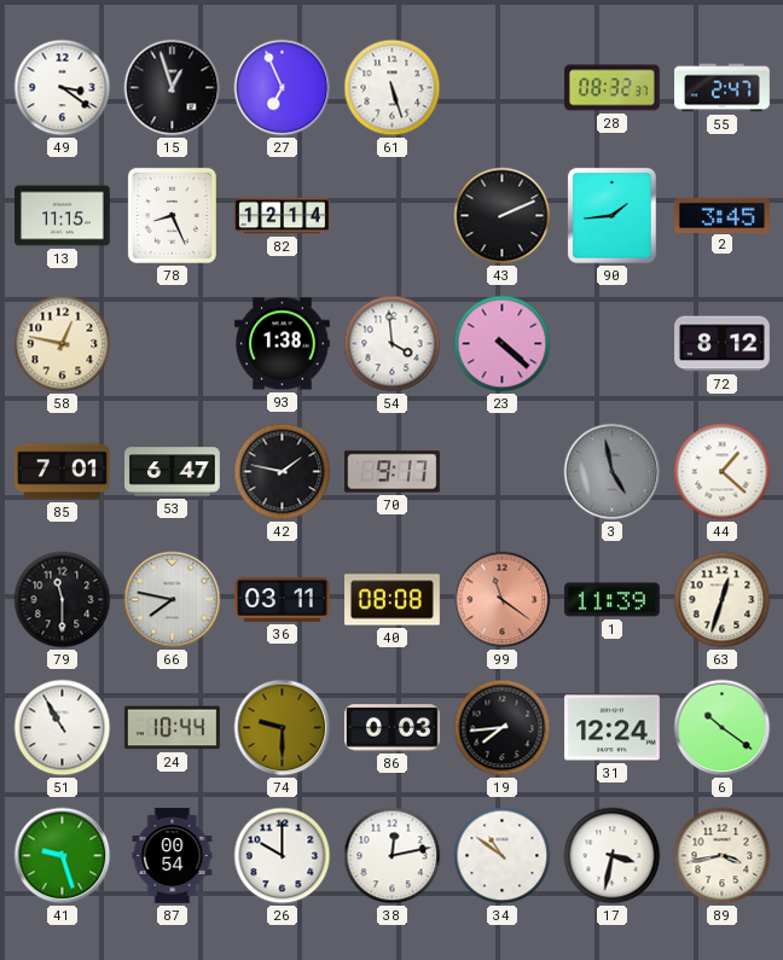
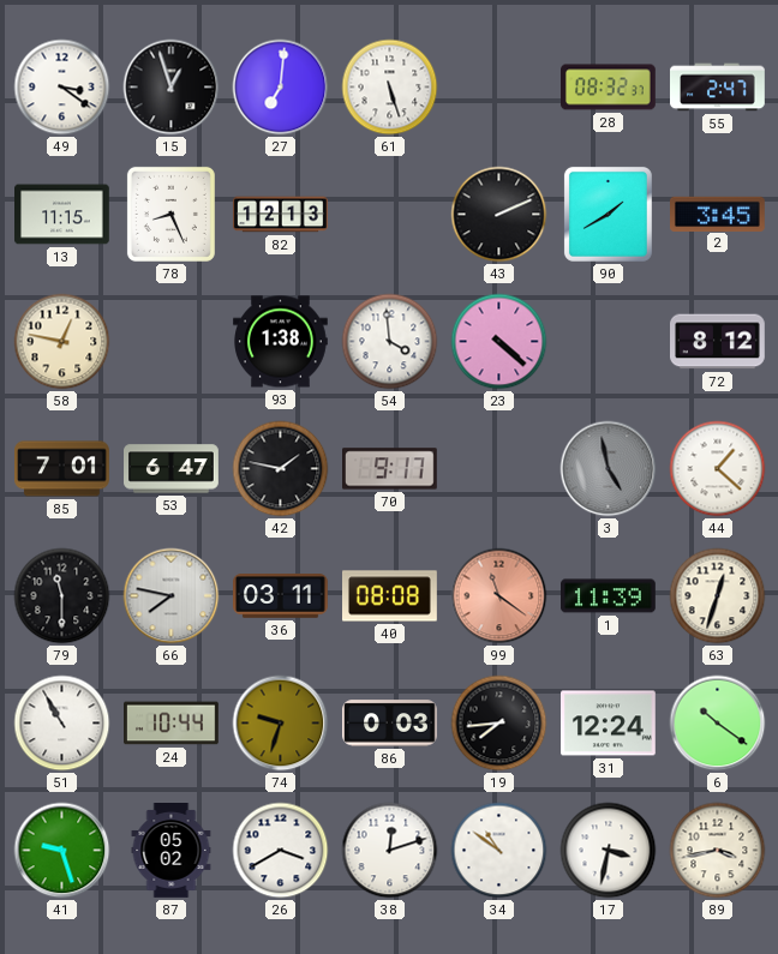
27: 6:56 -> 7:01
82: 12:14 -> 12:13
90: 1:44 -> 1:40
74: 9:30 -> 9:33
87: 00:54 -> 05:02
26: 10:00 -> 3:40
38: 12:13 -> 12:12
